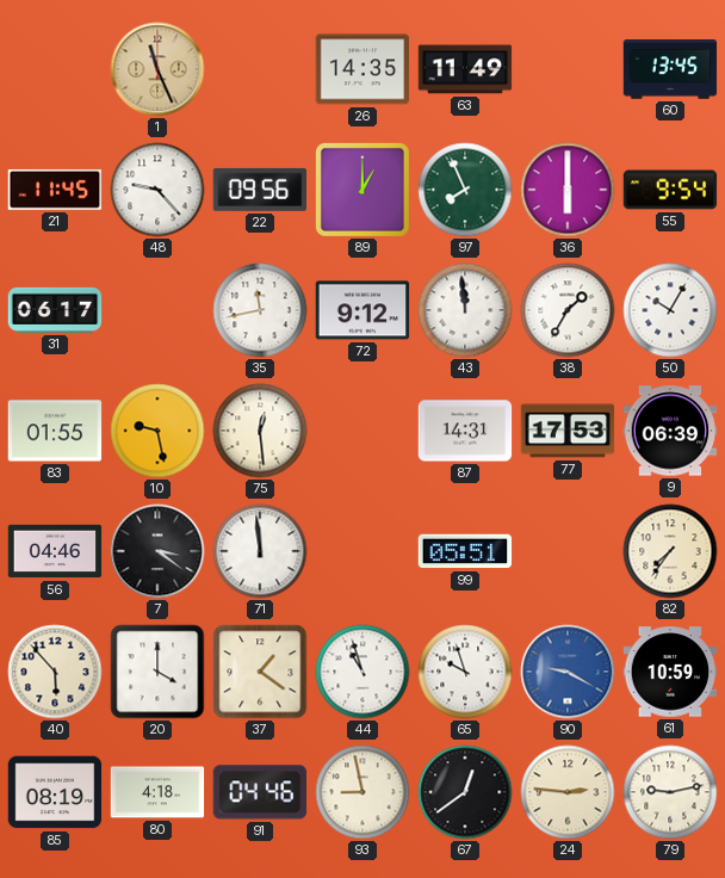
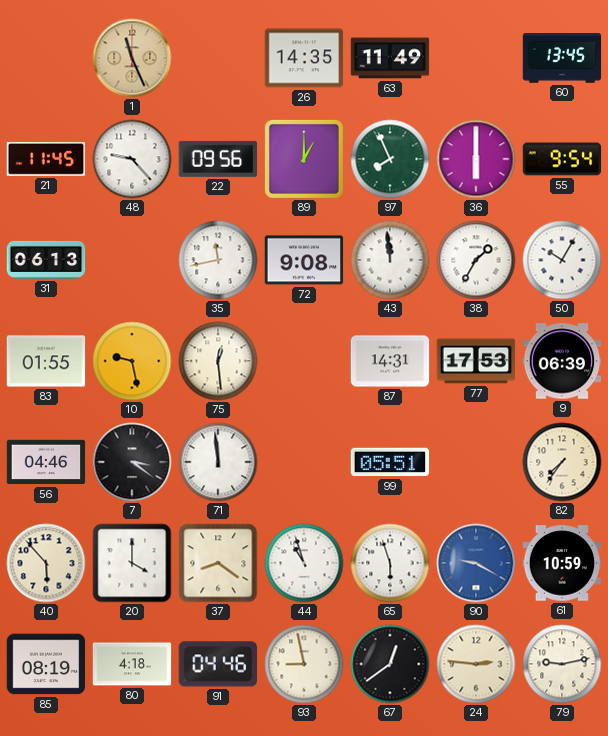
31: 06:17 -> 06:13
72: 9:12 -> 9:08
37: 1:21 -> 8:21
65: 9:57 -> 5:57
